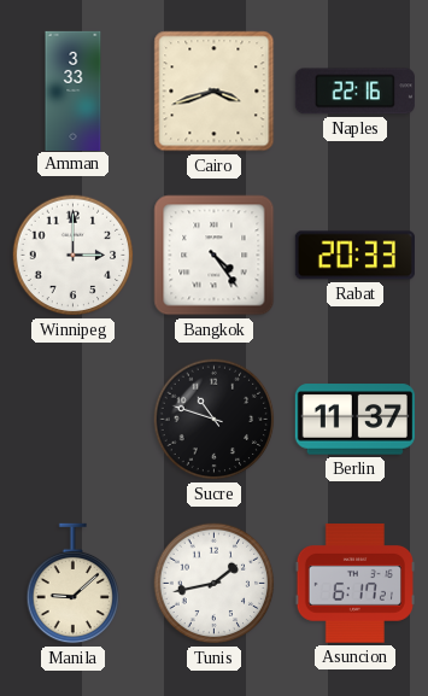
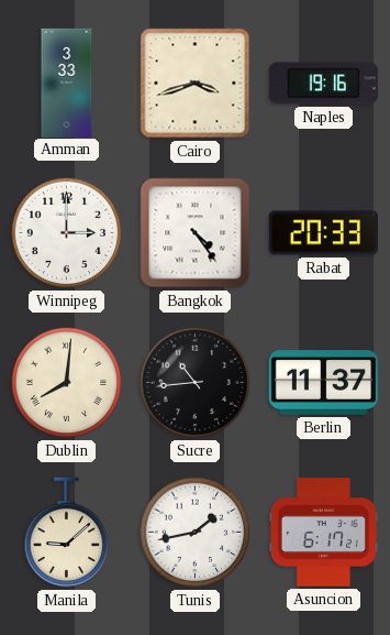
Naples: 22:16 -> 19:16
Dublin: none -> 8:01
Sucre: 10:48 -> 10:44
